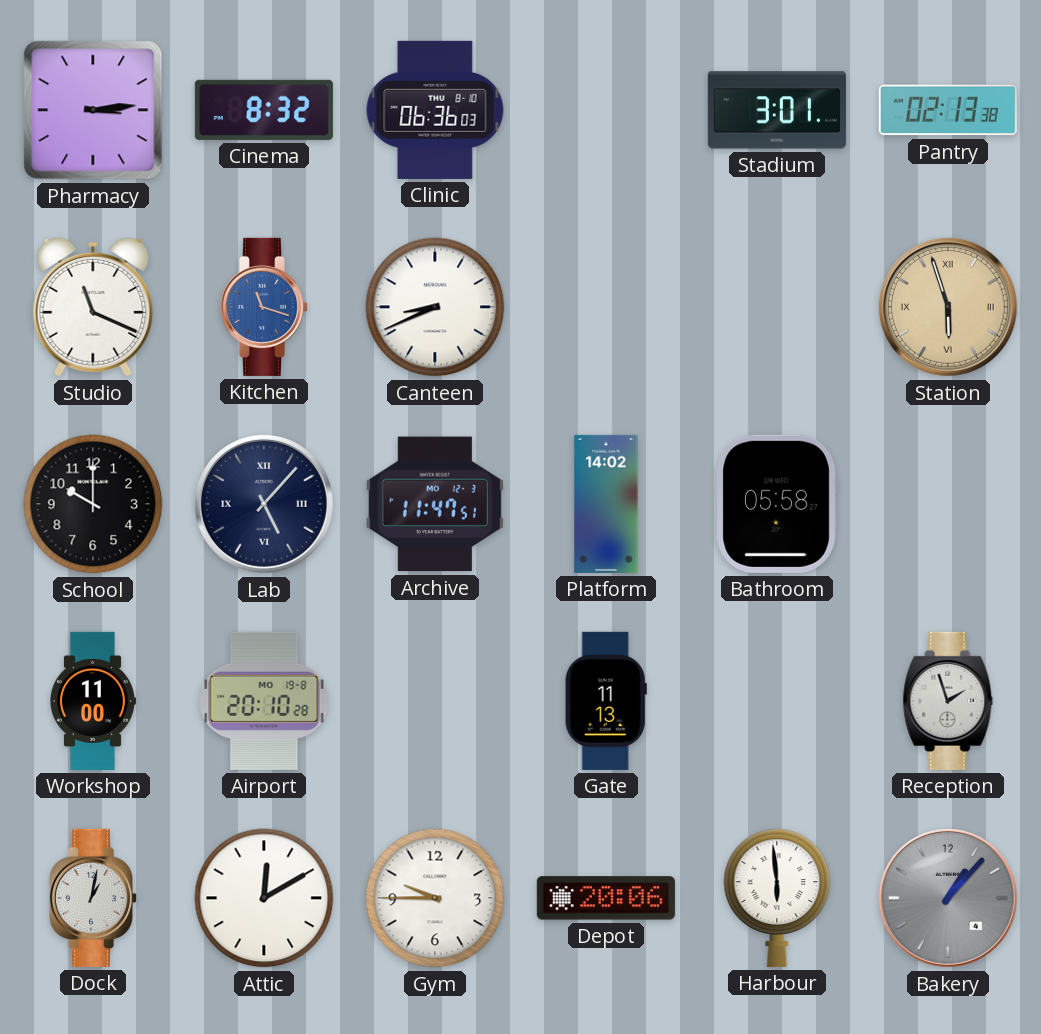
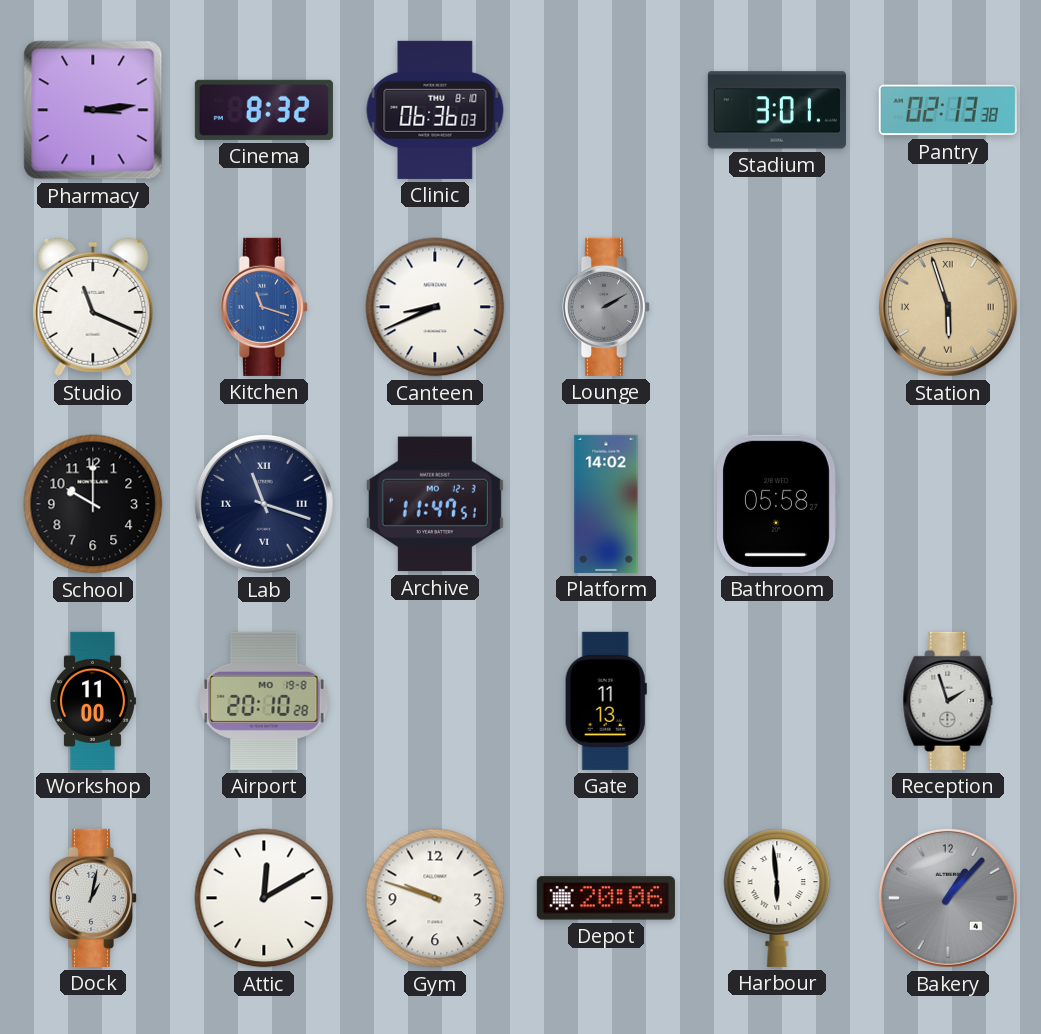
Lounge: none -> 2:10
Lab: 5:07 -> 11:18
Gym: 9:45 -> 9:48
